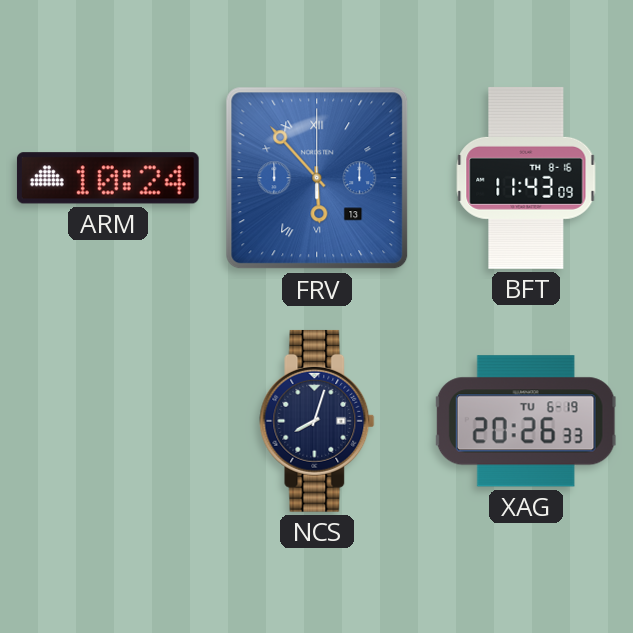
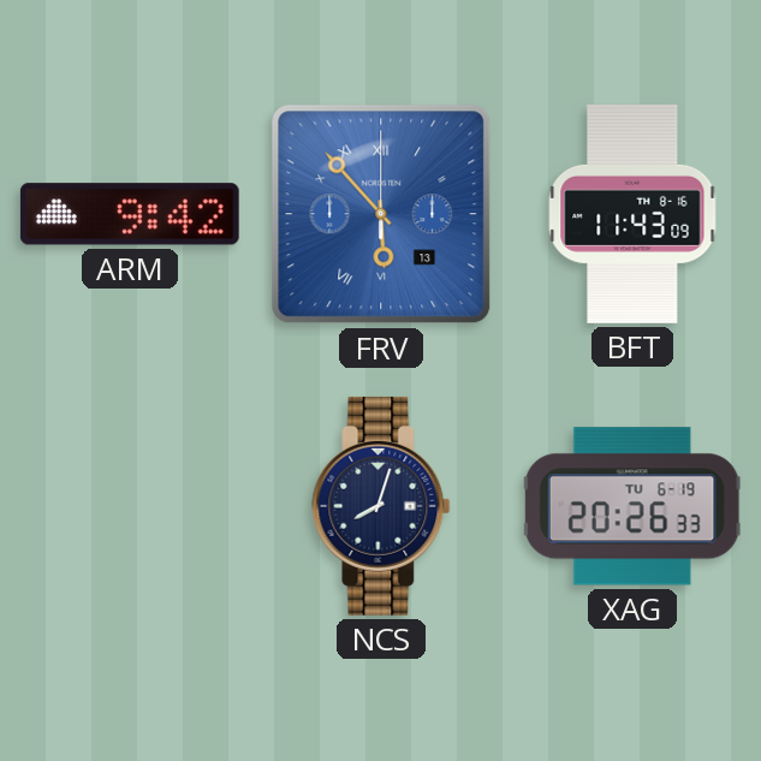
ARM: 10:24 -> 9:42
